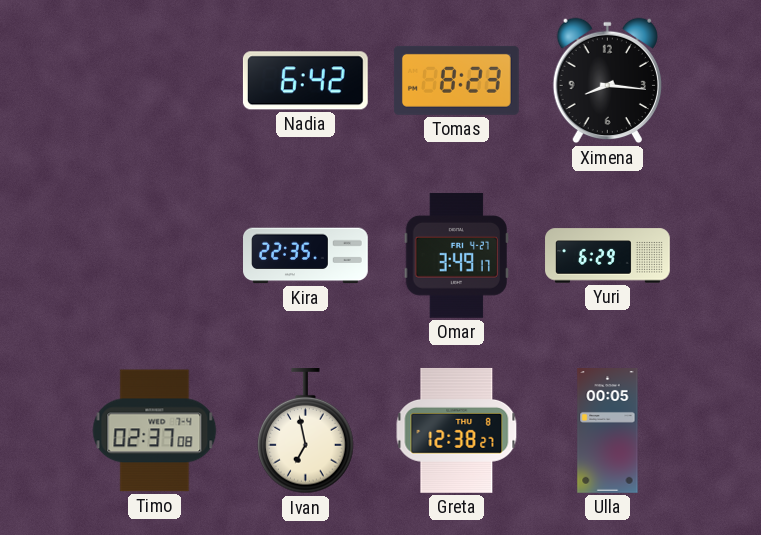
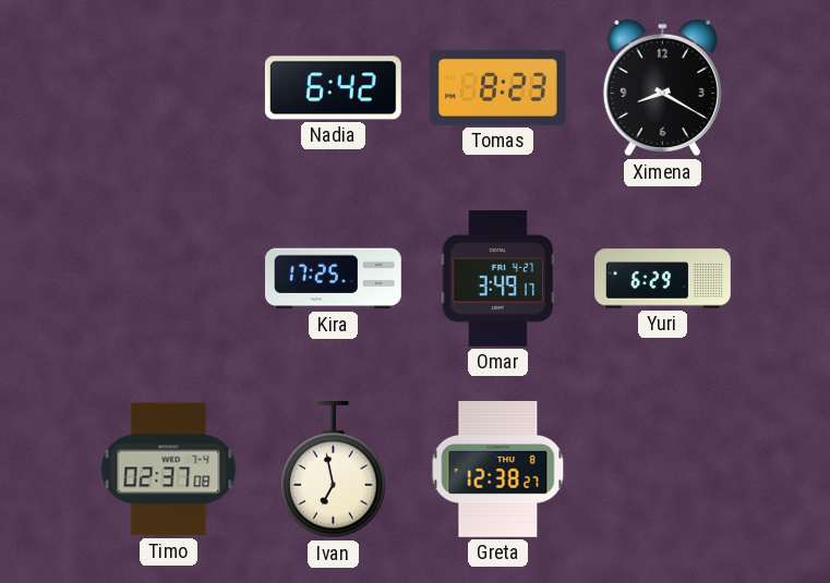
Ximena: 8:16 -> 8:20
Kira: 22:35 -> 17:25
Ulla: 00:05 -> none
